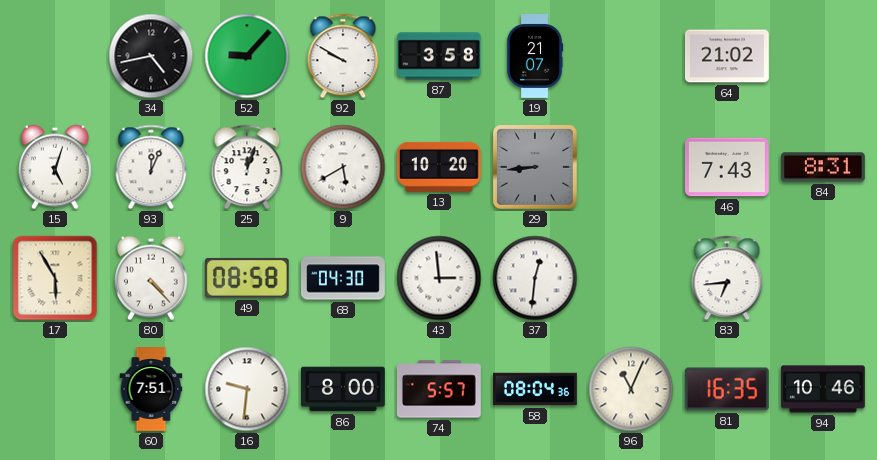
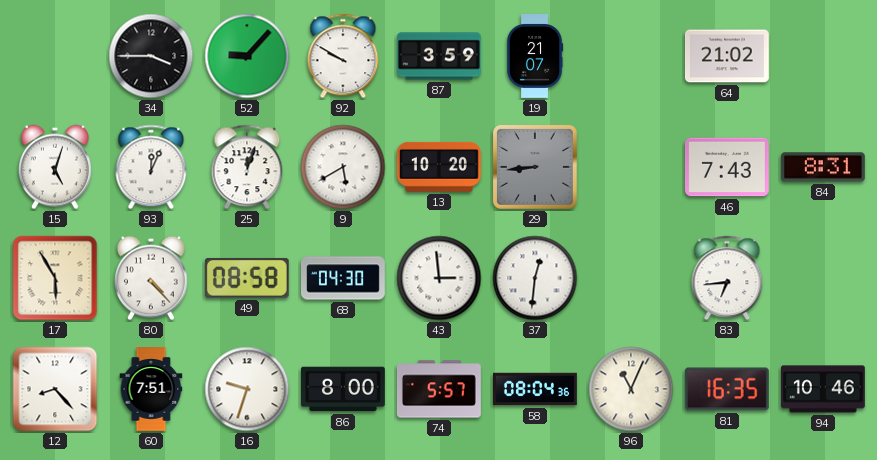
34: 4:43 -> 3:45
87: 3:58 -> 3:59
12: none -> 8:23
16: 9:31 -> 9:33
